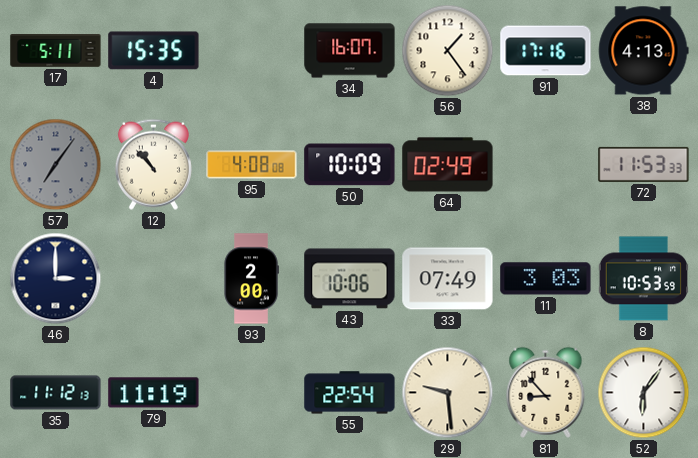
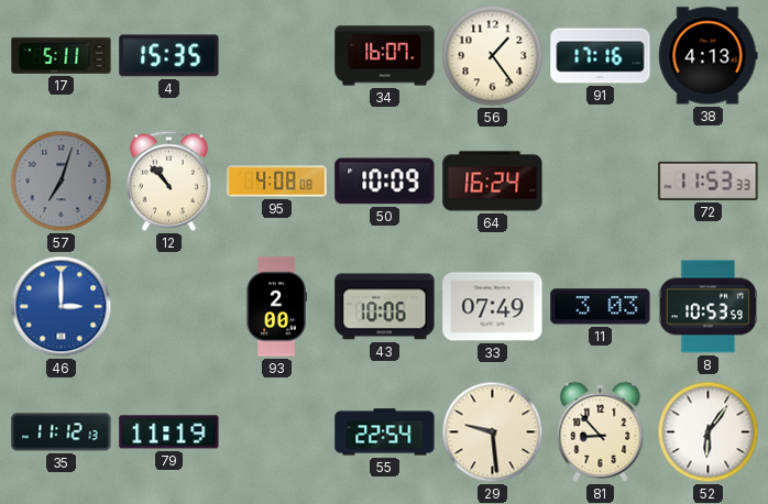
57: 7:06 -> 7:03
64: 02:49 -> 16:24
46 dial: navy -> blue
